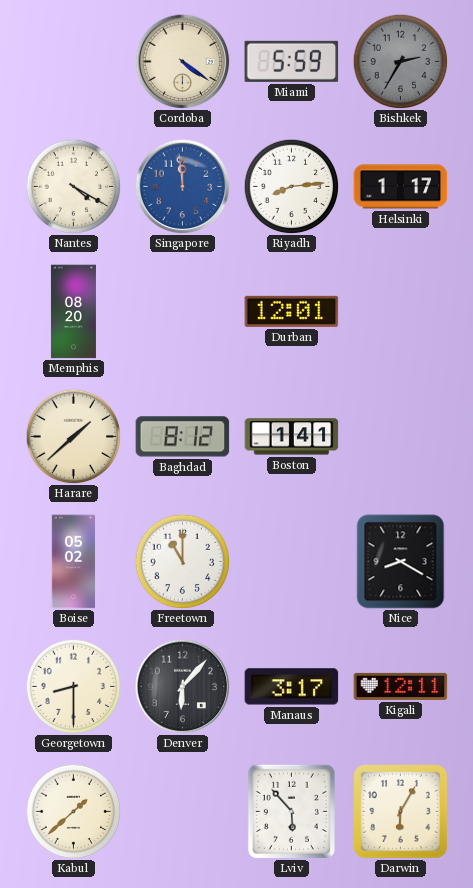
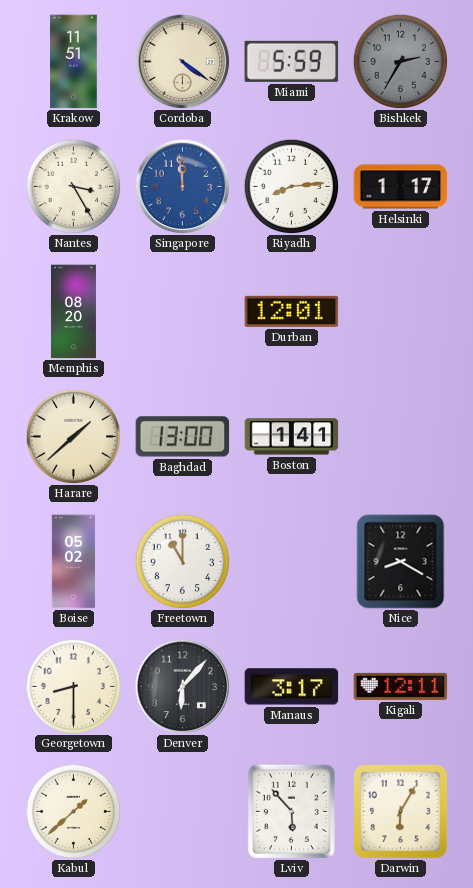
Krakow: none -> 11:51
Nantes: 4:20 -> 3:25
Baghdad: 8:12 -> 13:00
